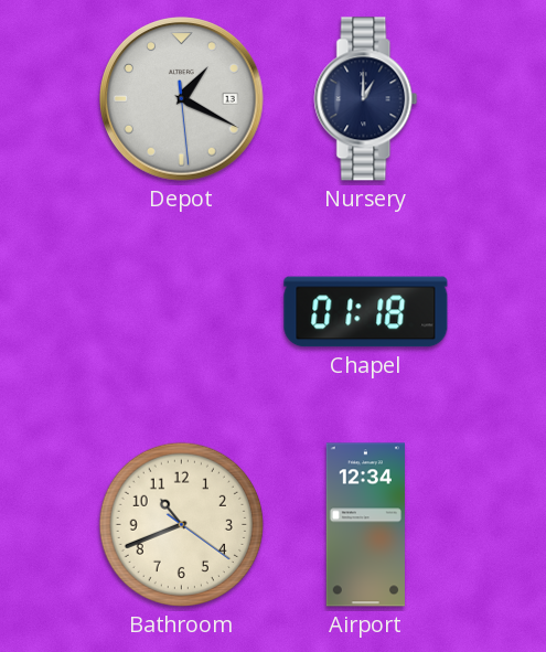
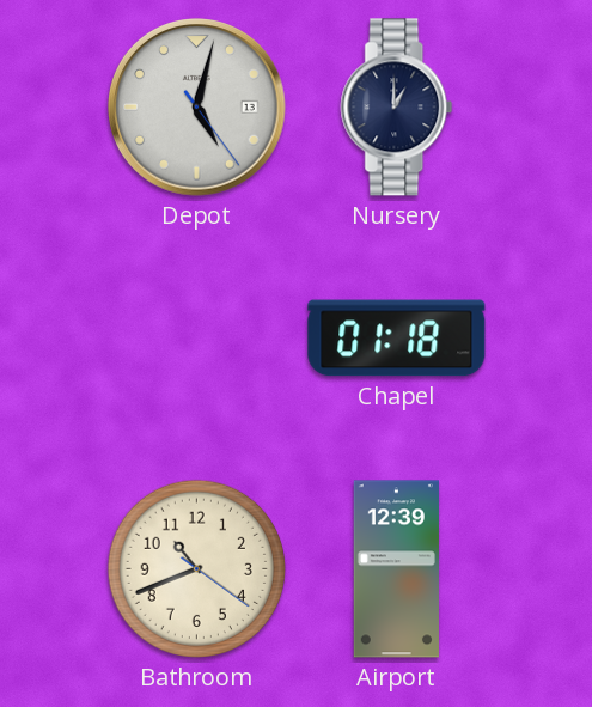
Depot: 1:19 -> 5:02
Airport: 12:34 -> 12:39
